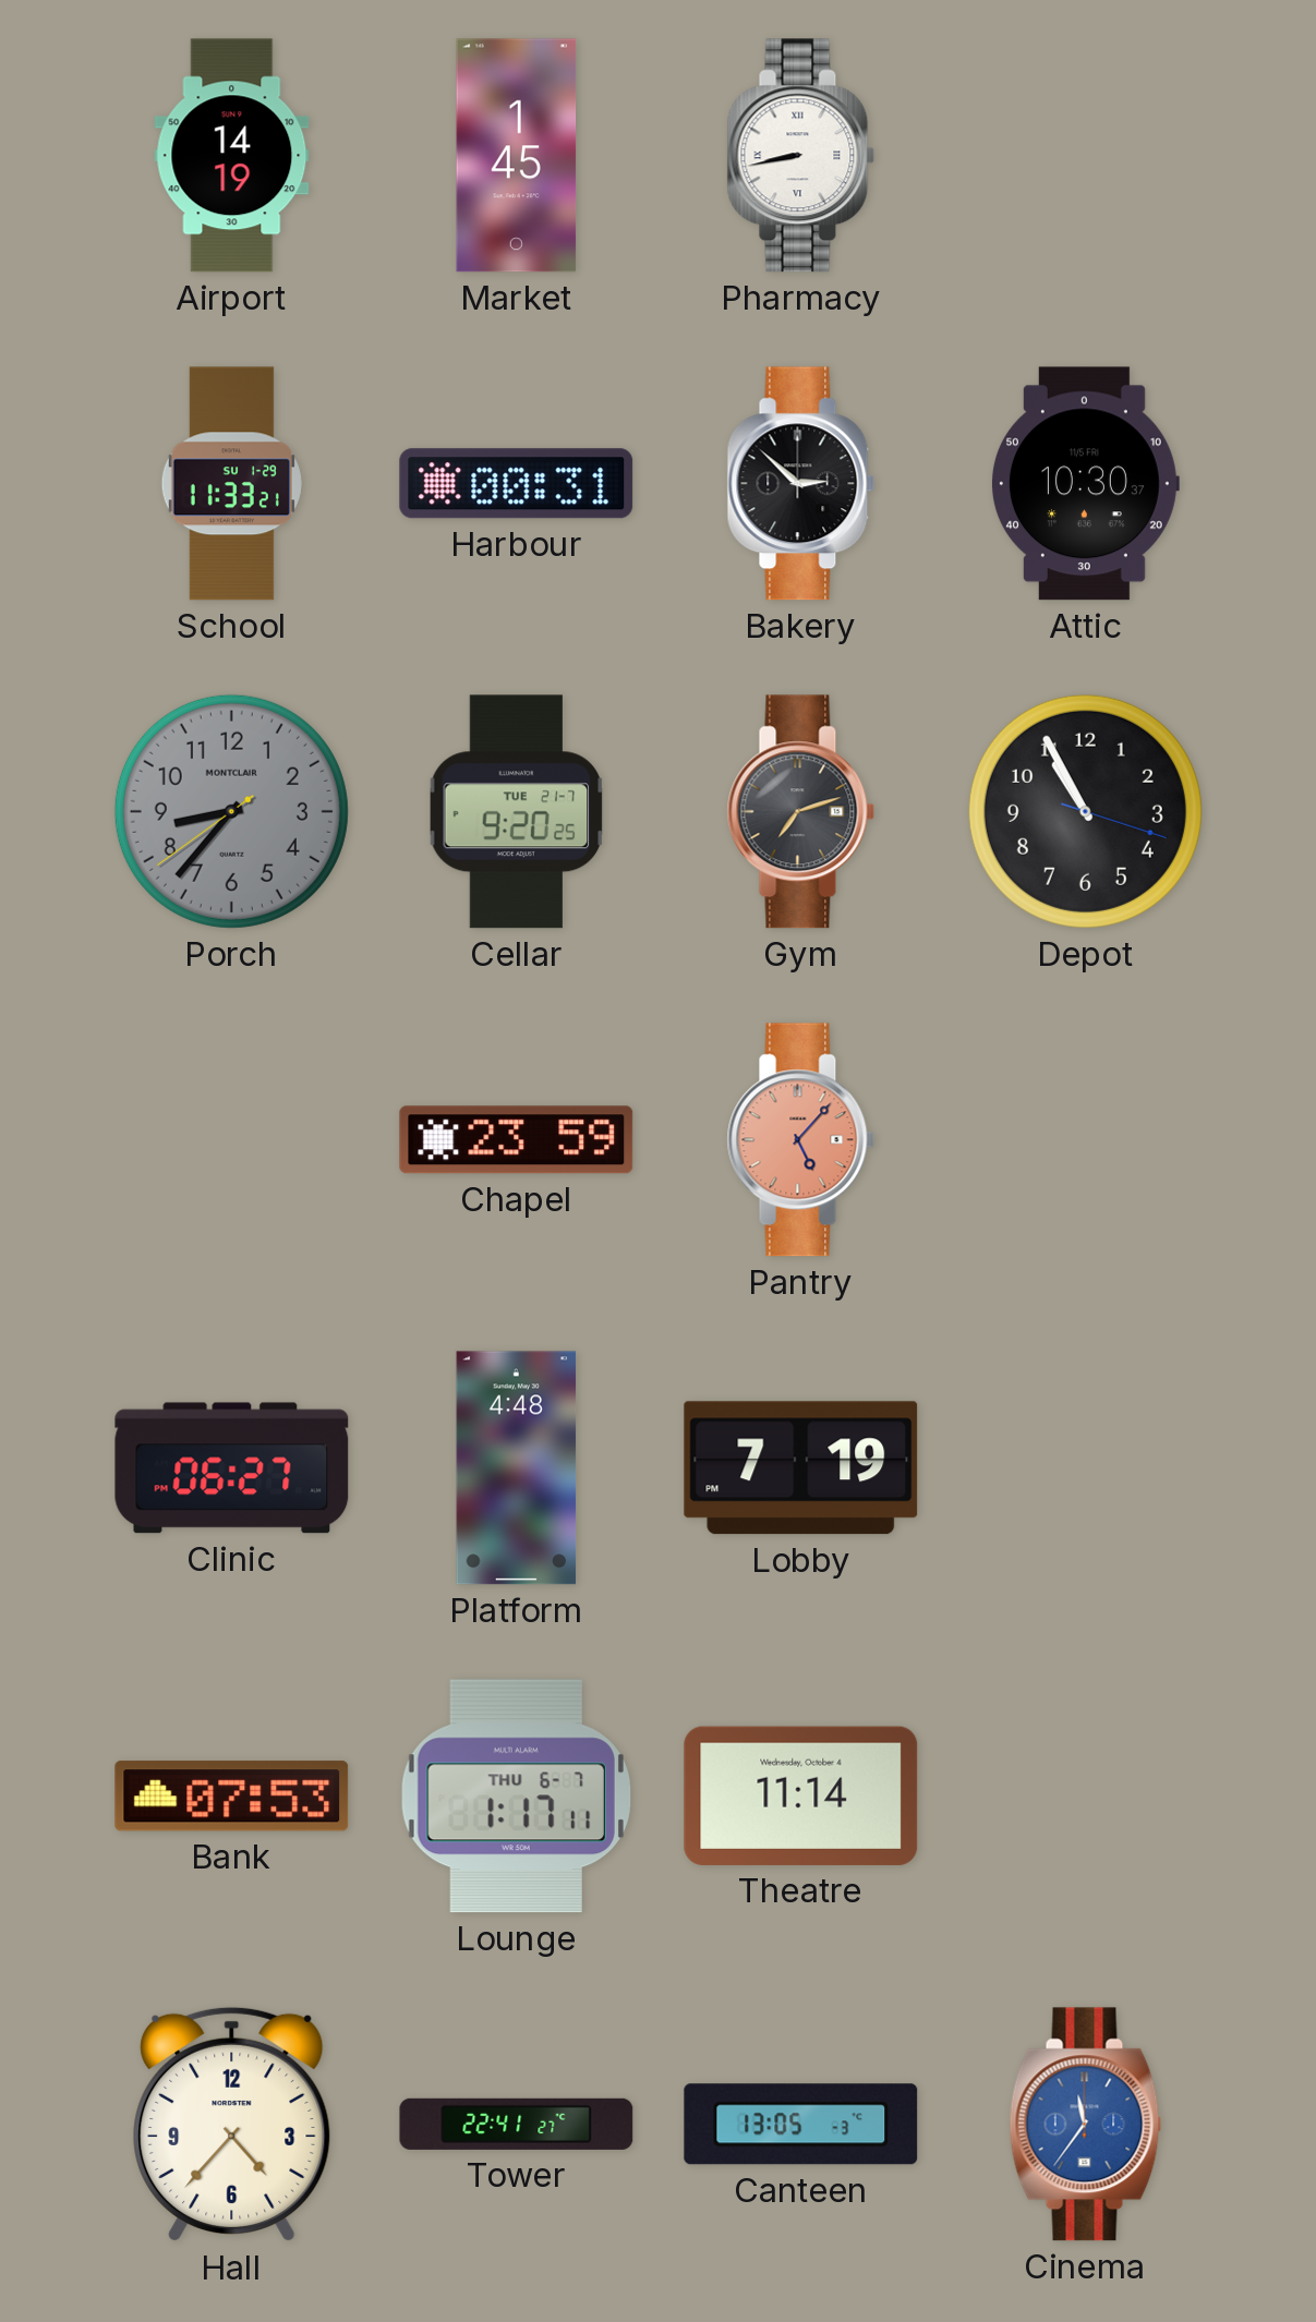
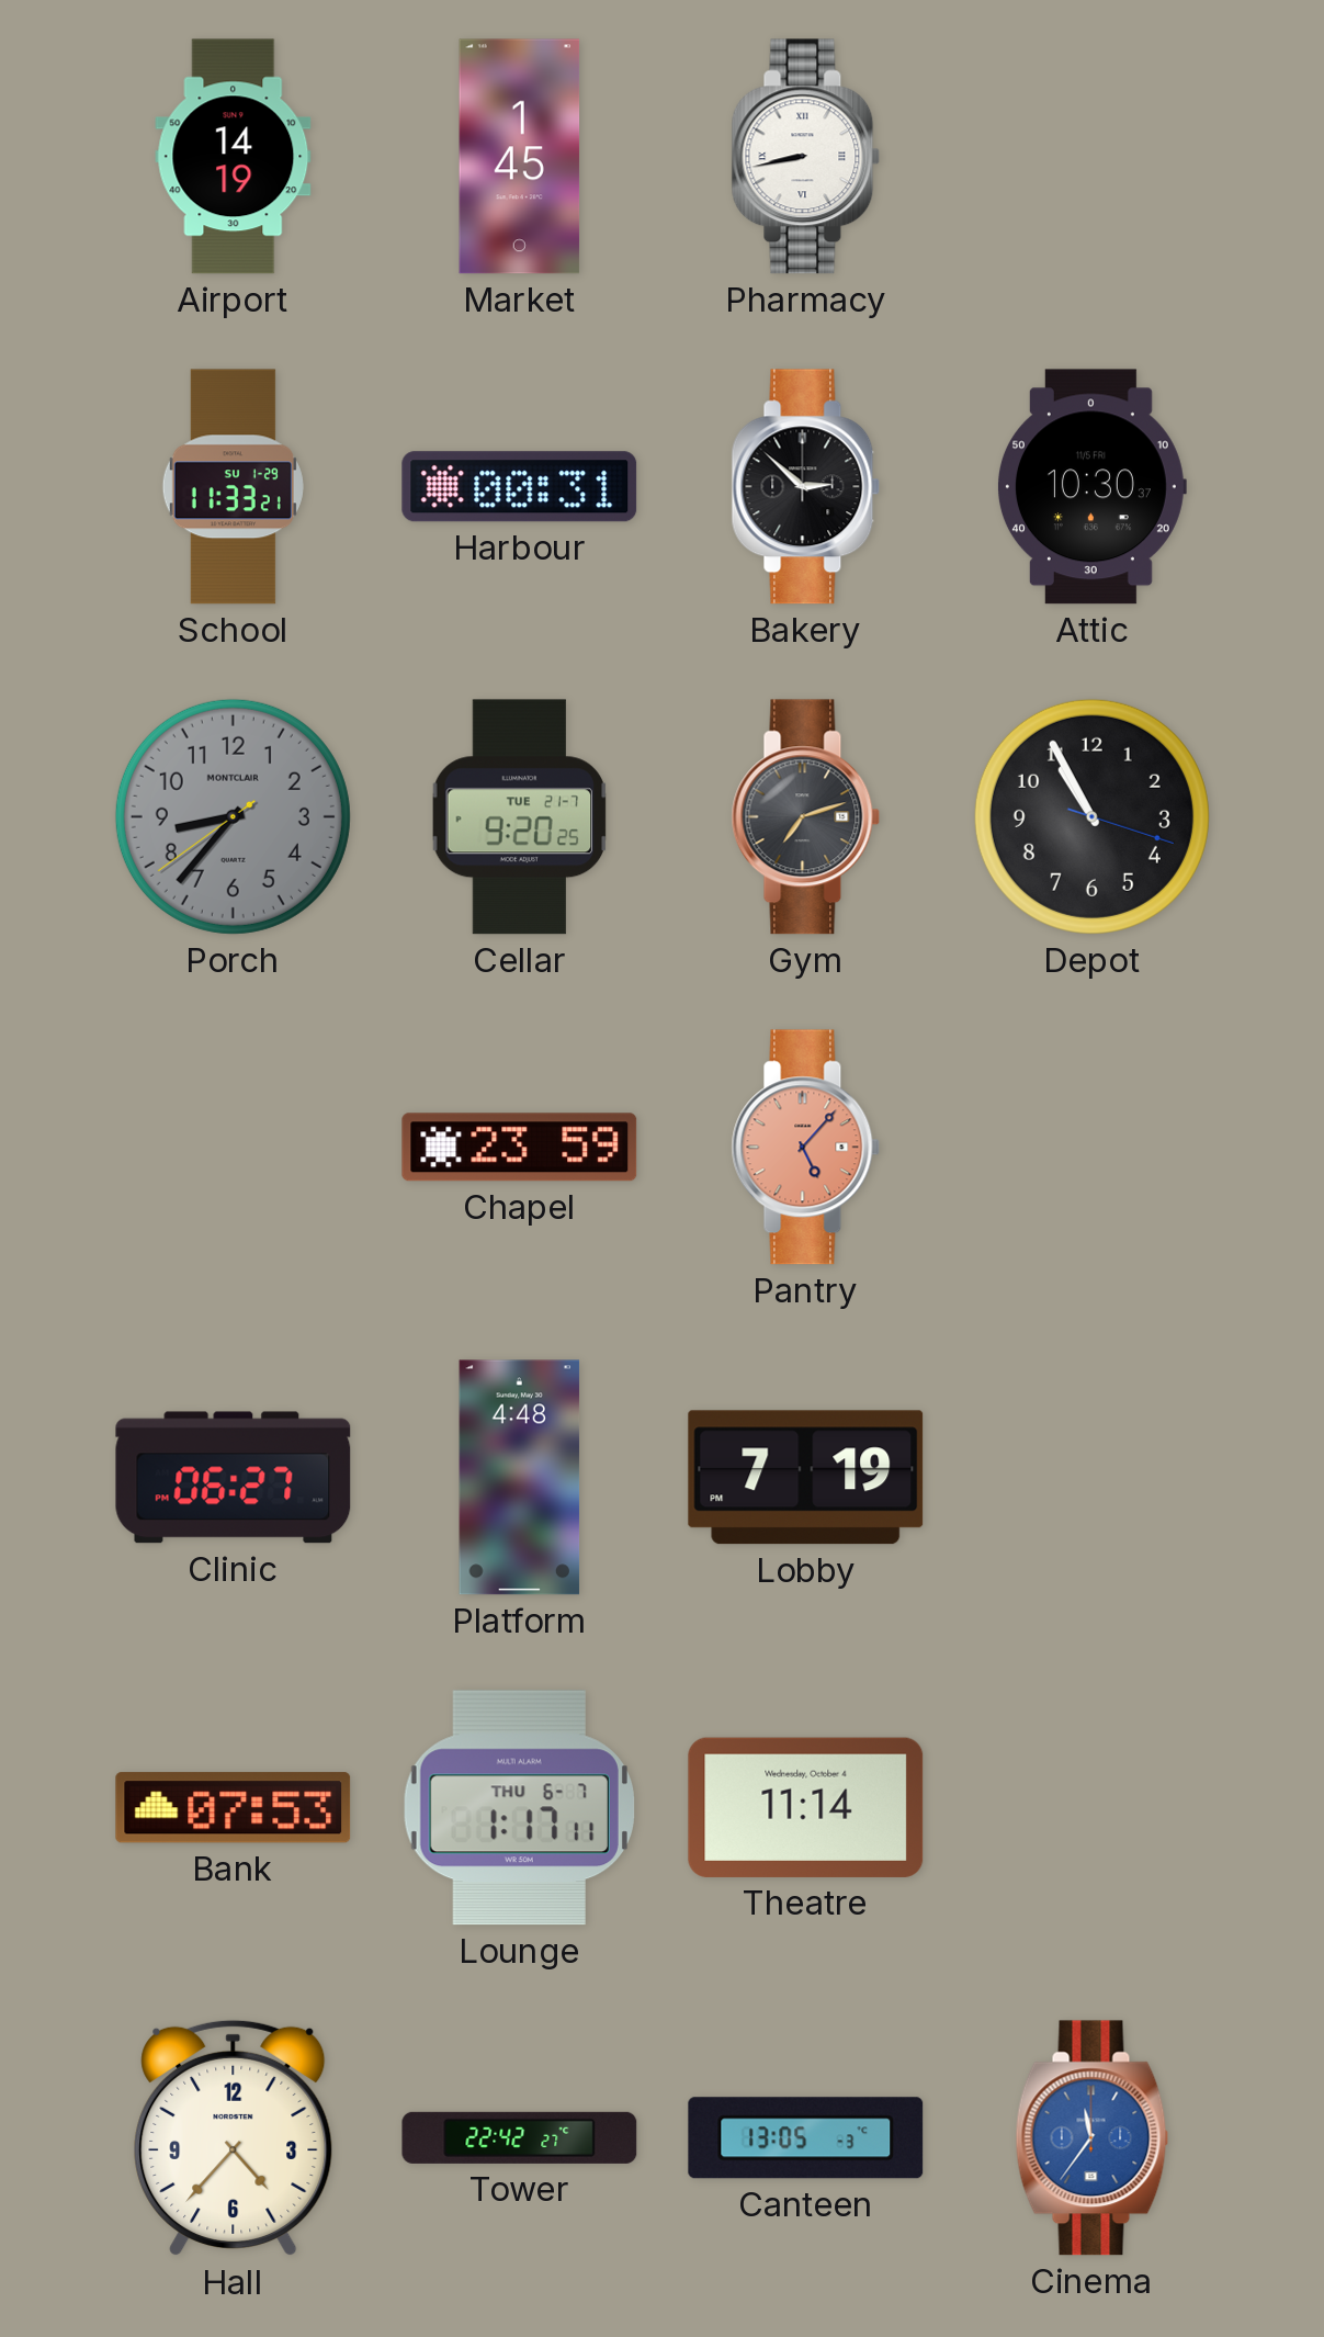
Tower: 22:41 -> 22:42
